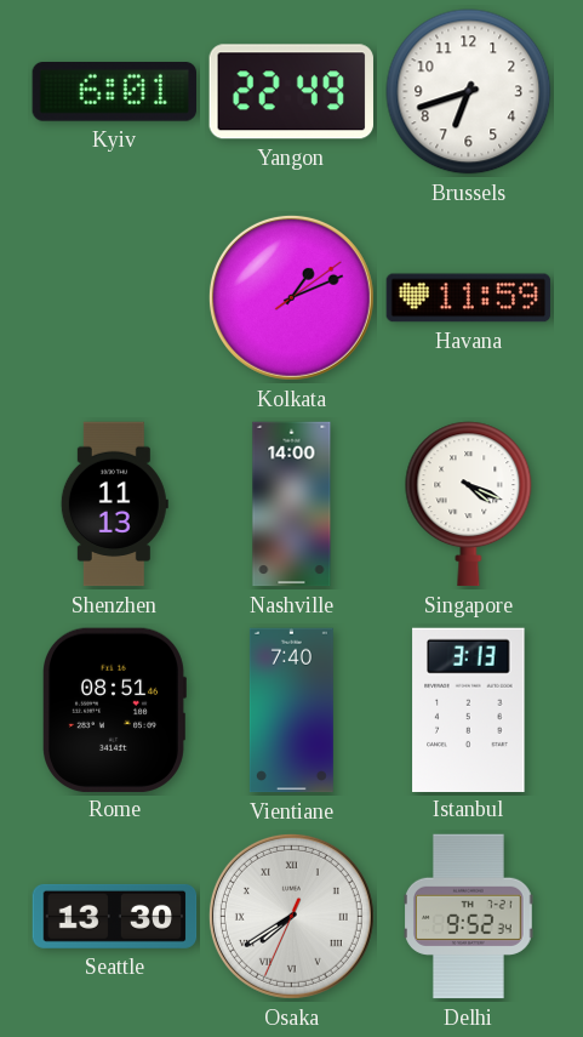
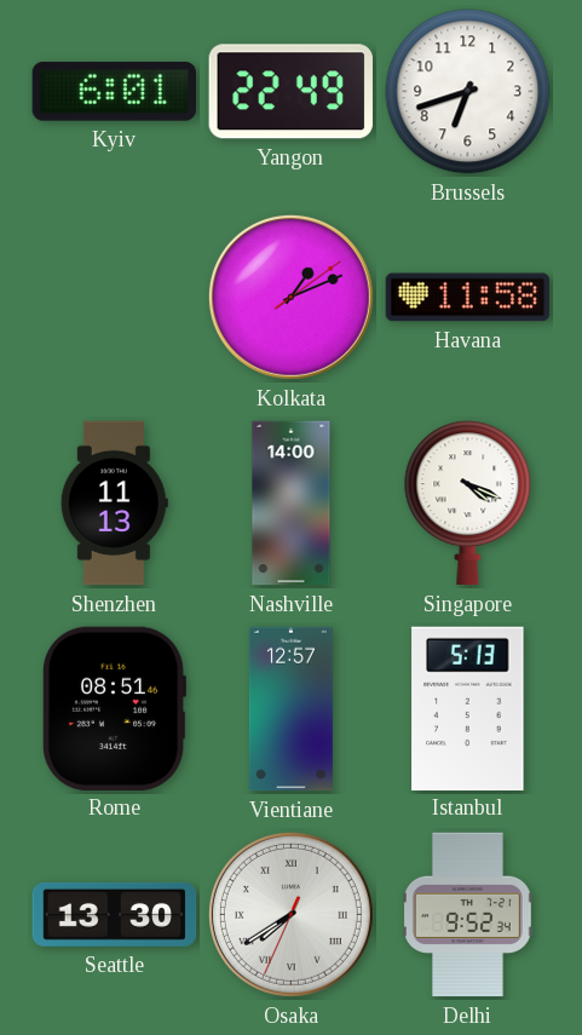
Havana: 11:59 -> 11:58
Vientiane: 7:40 -> 12:57
Istanbul: 3:13 -> 5:13
